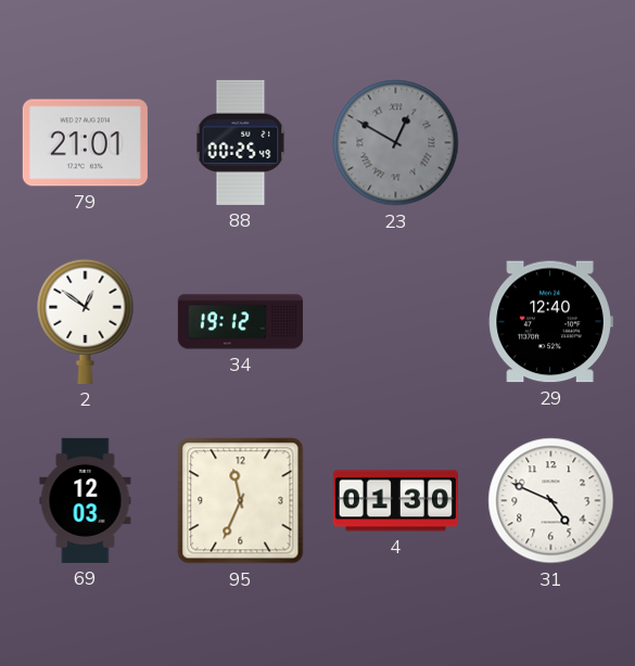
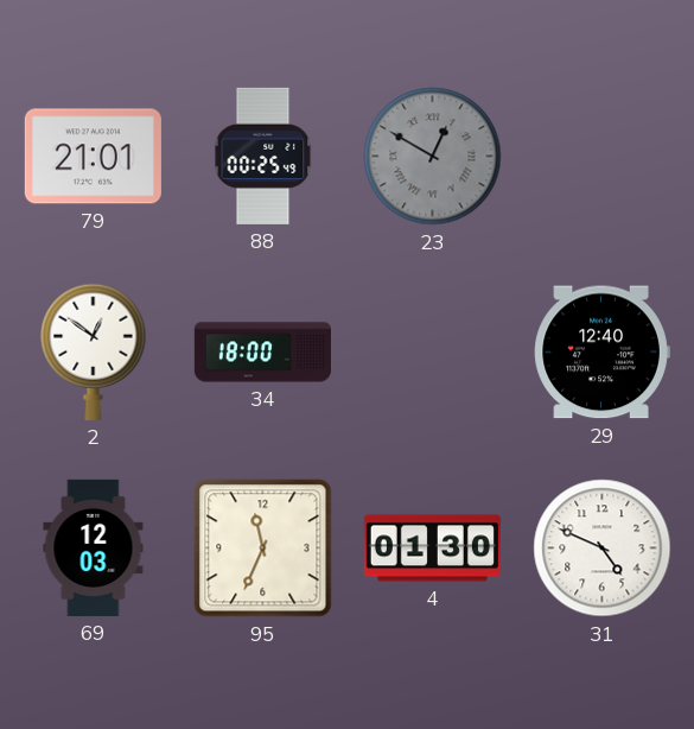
34: 19:12 -> 18:00
